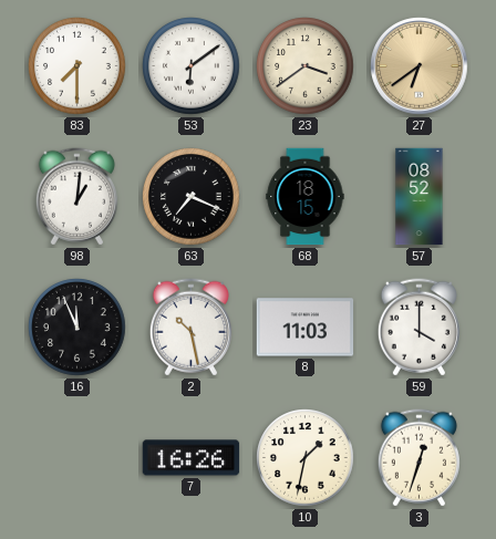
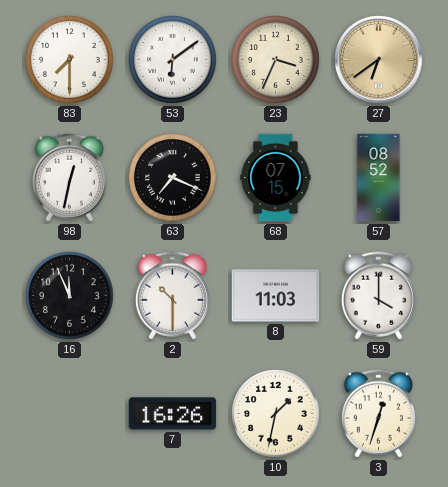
23: 3:39 -> 3:34
98: 1:01 -> 12:32
68: 18:15 -> 07:15
2: 10:28 -> 10:30
